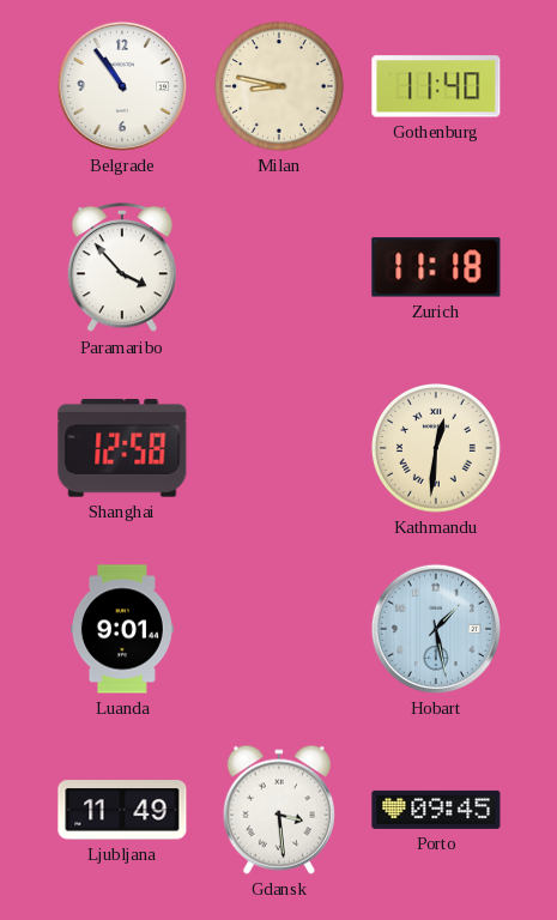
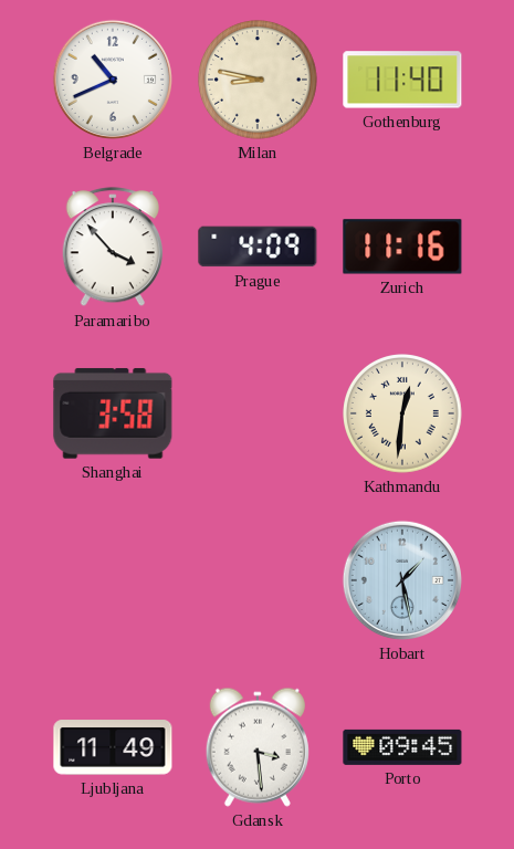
Belgrade: 10:54 -> 10:41
Prague: none -> 4:09
Zurich: 11:18 -> 11:16
Shanghai: 12:58 -> 3:58
Luanda: 9:01 -> none
